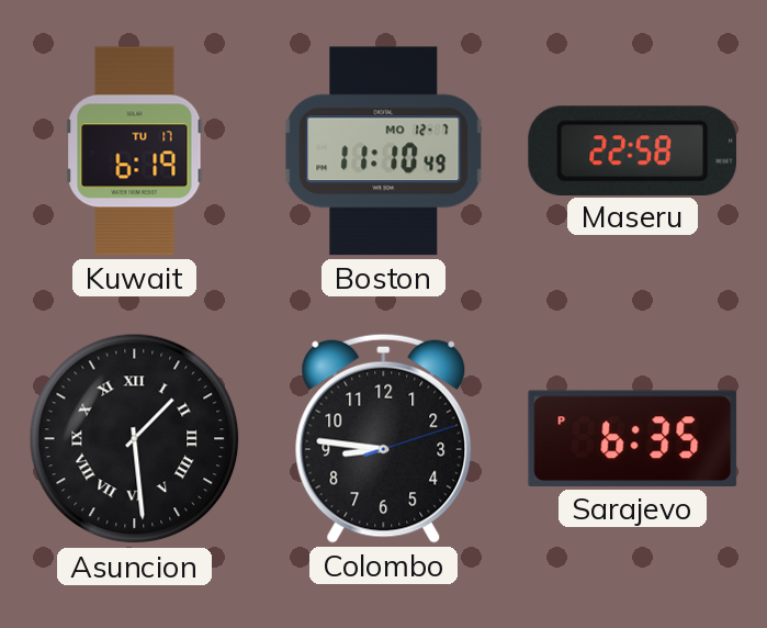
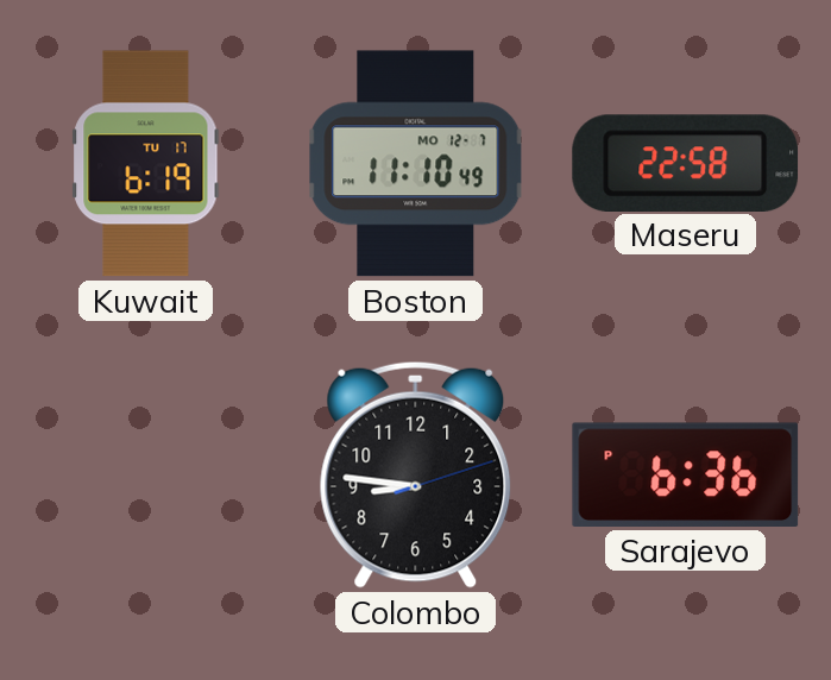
Asuncion: 1:29 -> none
Sarajevo: 6:35 -> 6:36
